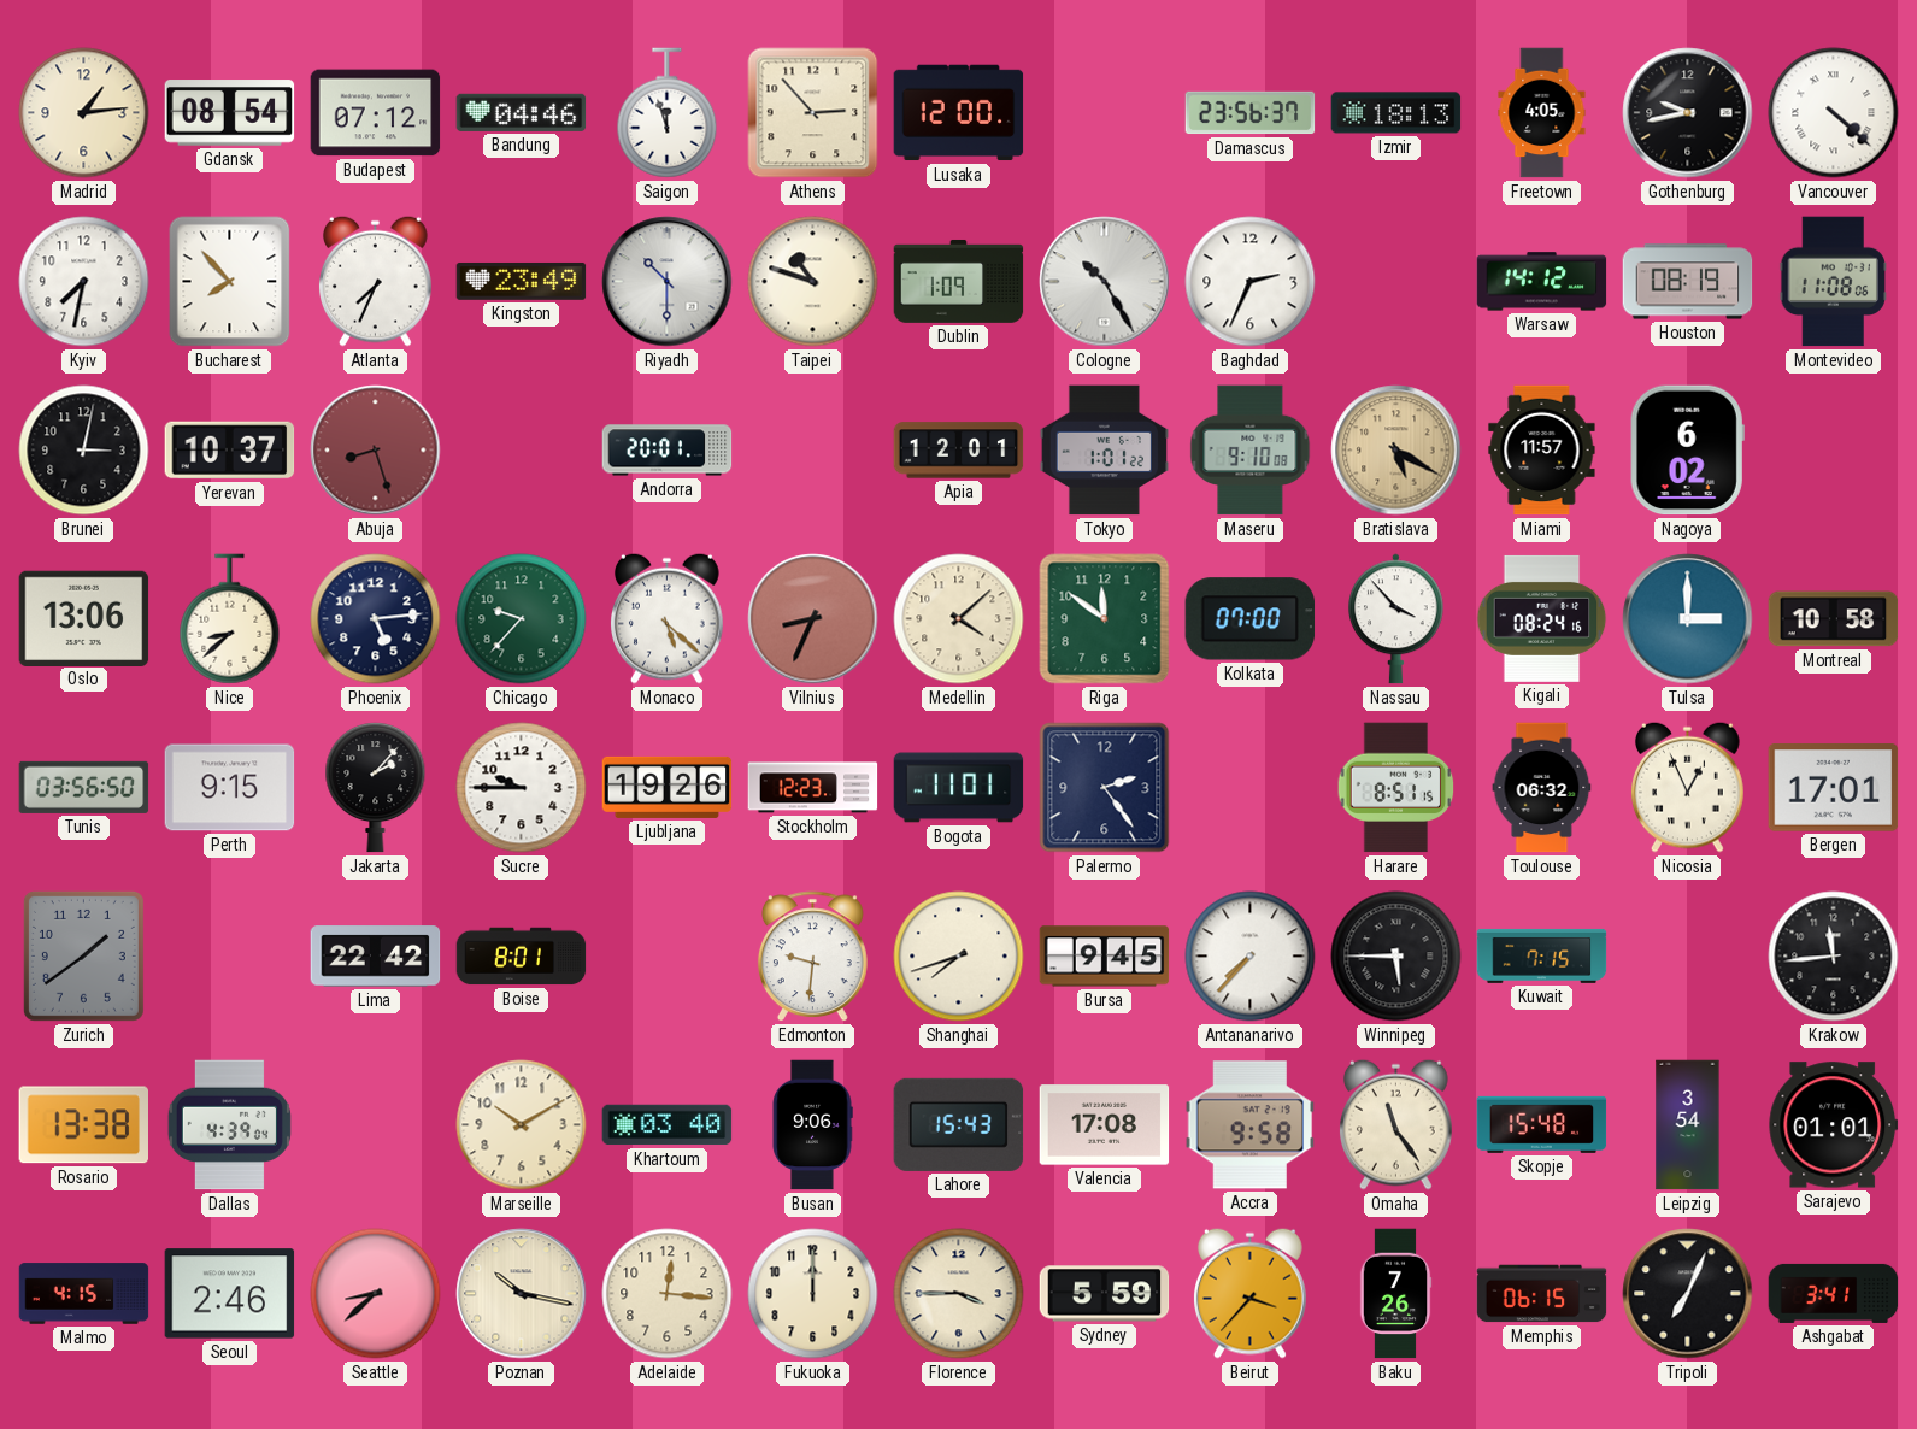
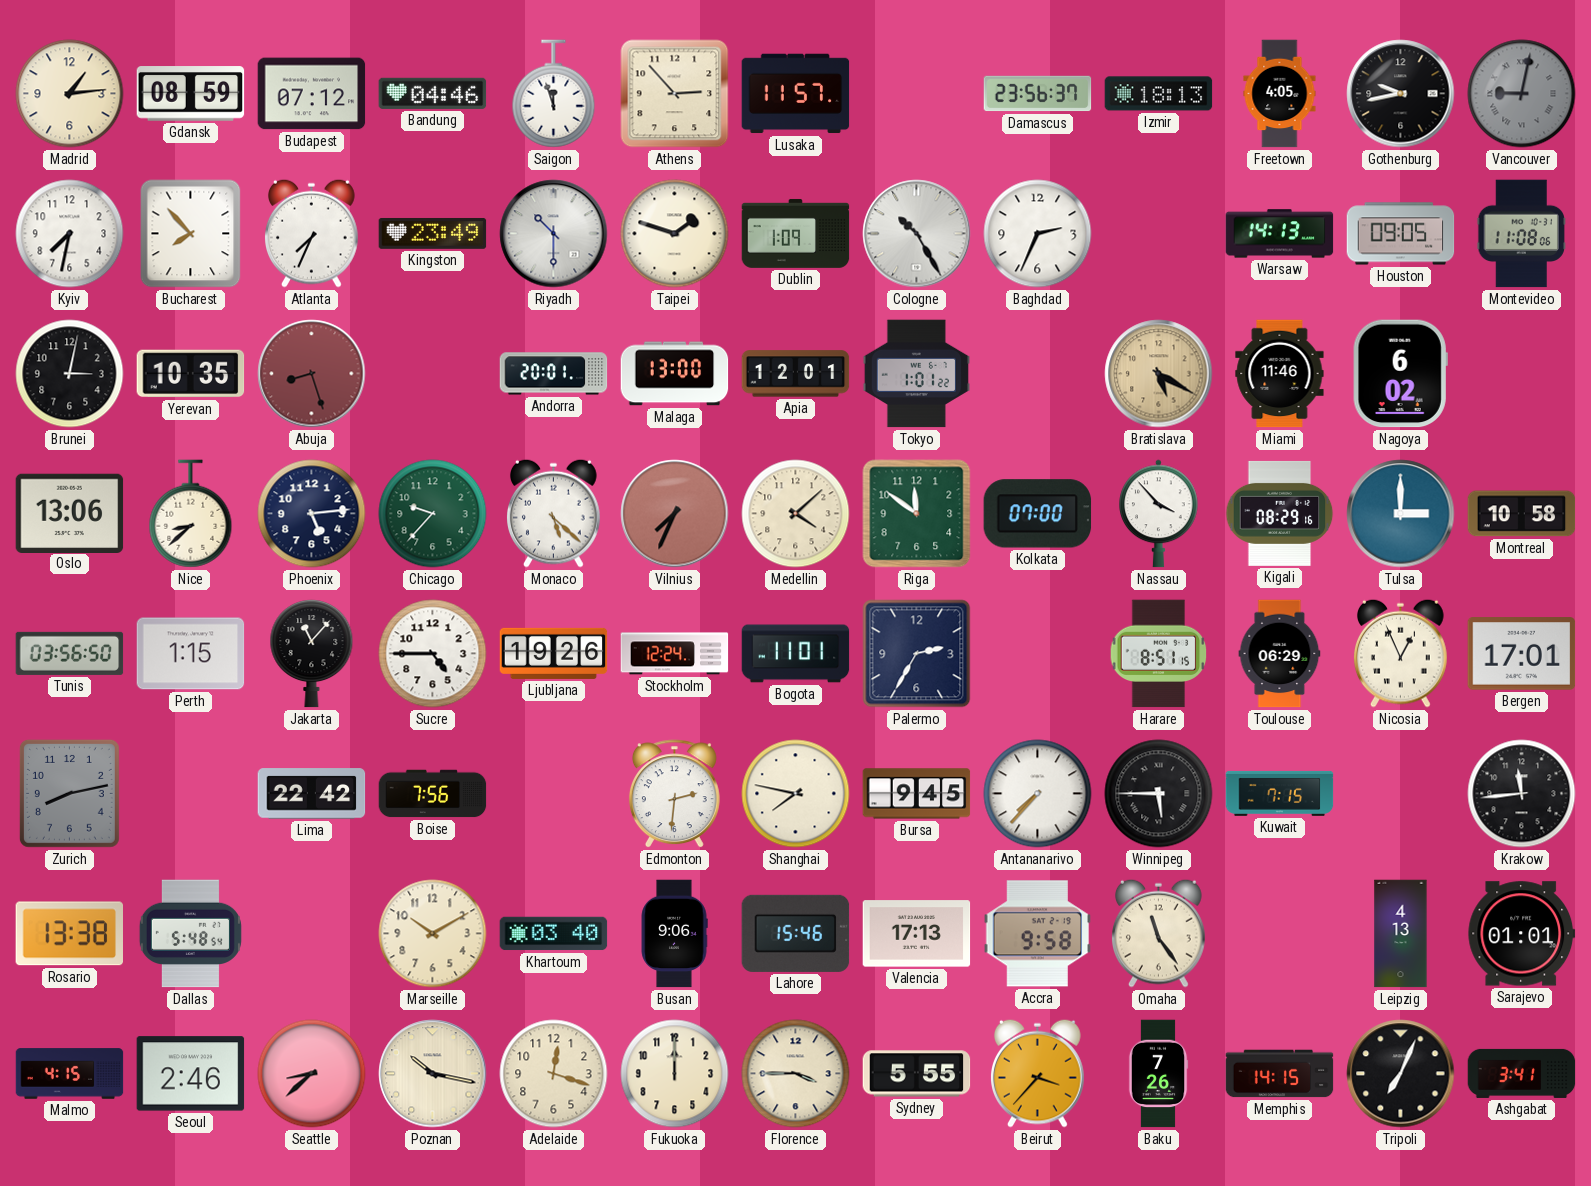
Gdansk: 08:54 -> 08:59
Lusaka: 12:00 -> 11:57
Vancouver: 4:22 -> 9:02
Vancouver dial: white -> grey
Taipei: 10:48 -> 1:48
Warsaw: 14:12 -> 14:13
Houston: 08:19 -> 09:05
Yerevan: 10:37 -> 10:35
Malaga: none -> 13:00
Maseru: 9:10 -> none
Miami: 11:57 -> 11:46
Vilnius: 8:34 -> 7:34
Kigali: 08:24 -> 08:29
Perth: 9:15 -> 1:15
Jakarta: 2:07 -> 11:07
Sucre: 9:45 -> 4:45
Stockholm: 12:23 -> 12:24
Palermo: 2:24 -> 2:35
Toulouse: 06:32 -> 06:29
Zurich: 1:39 -> 8:13
Boise: 8:01 -> 7:56
Edmonton: 9:31 -> 2:31
Shanghai: 7:42 -> 7:47
Dallas: 4:39 -> 5:48
Lahore: 15:43 -> 15:46
Valencia: 17:08 -> 17:13
Skopje: 15:48 -> none
Leipzig: 3:54 -> 4:13
Adelaide: 12:16 -> 12:18
Sydney: 5:59 -> 5:55
Memphis: 06:15 -> 14:15
